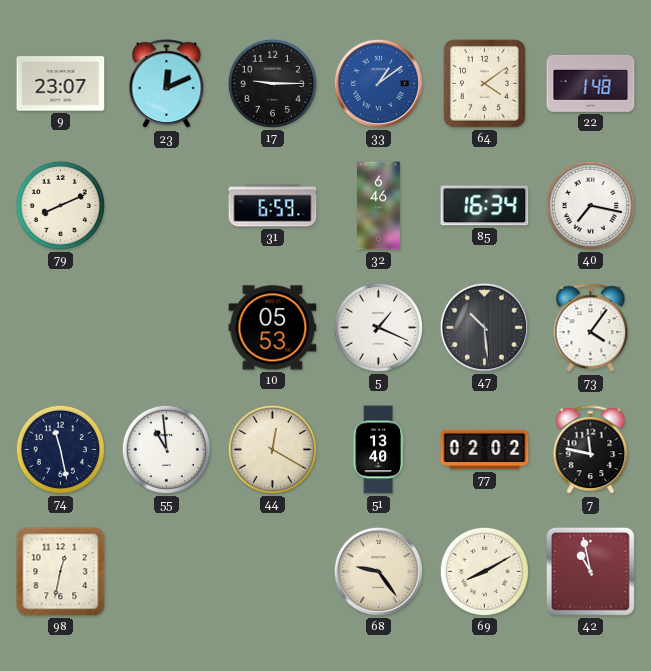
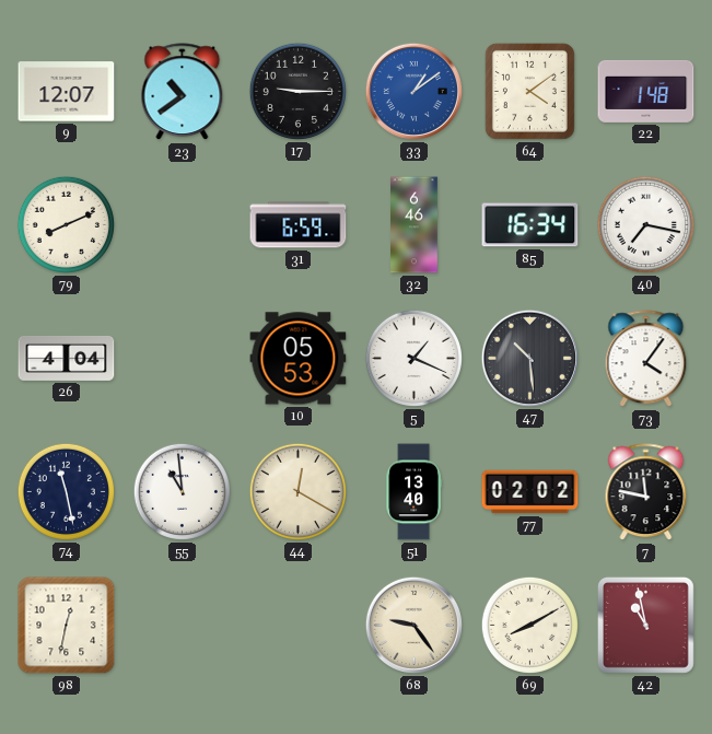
9: 23:07 -> 12:07
23: 12:11 -> 10:39
26: none -> 4:04
